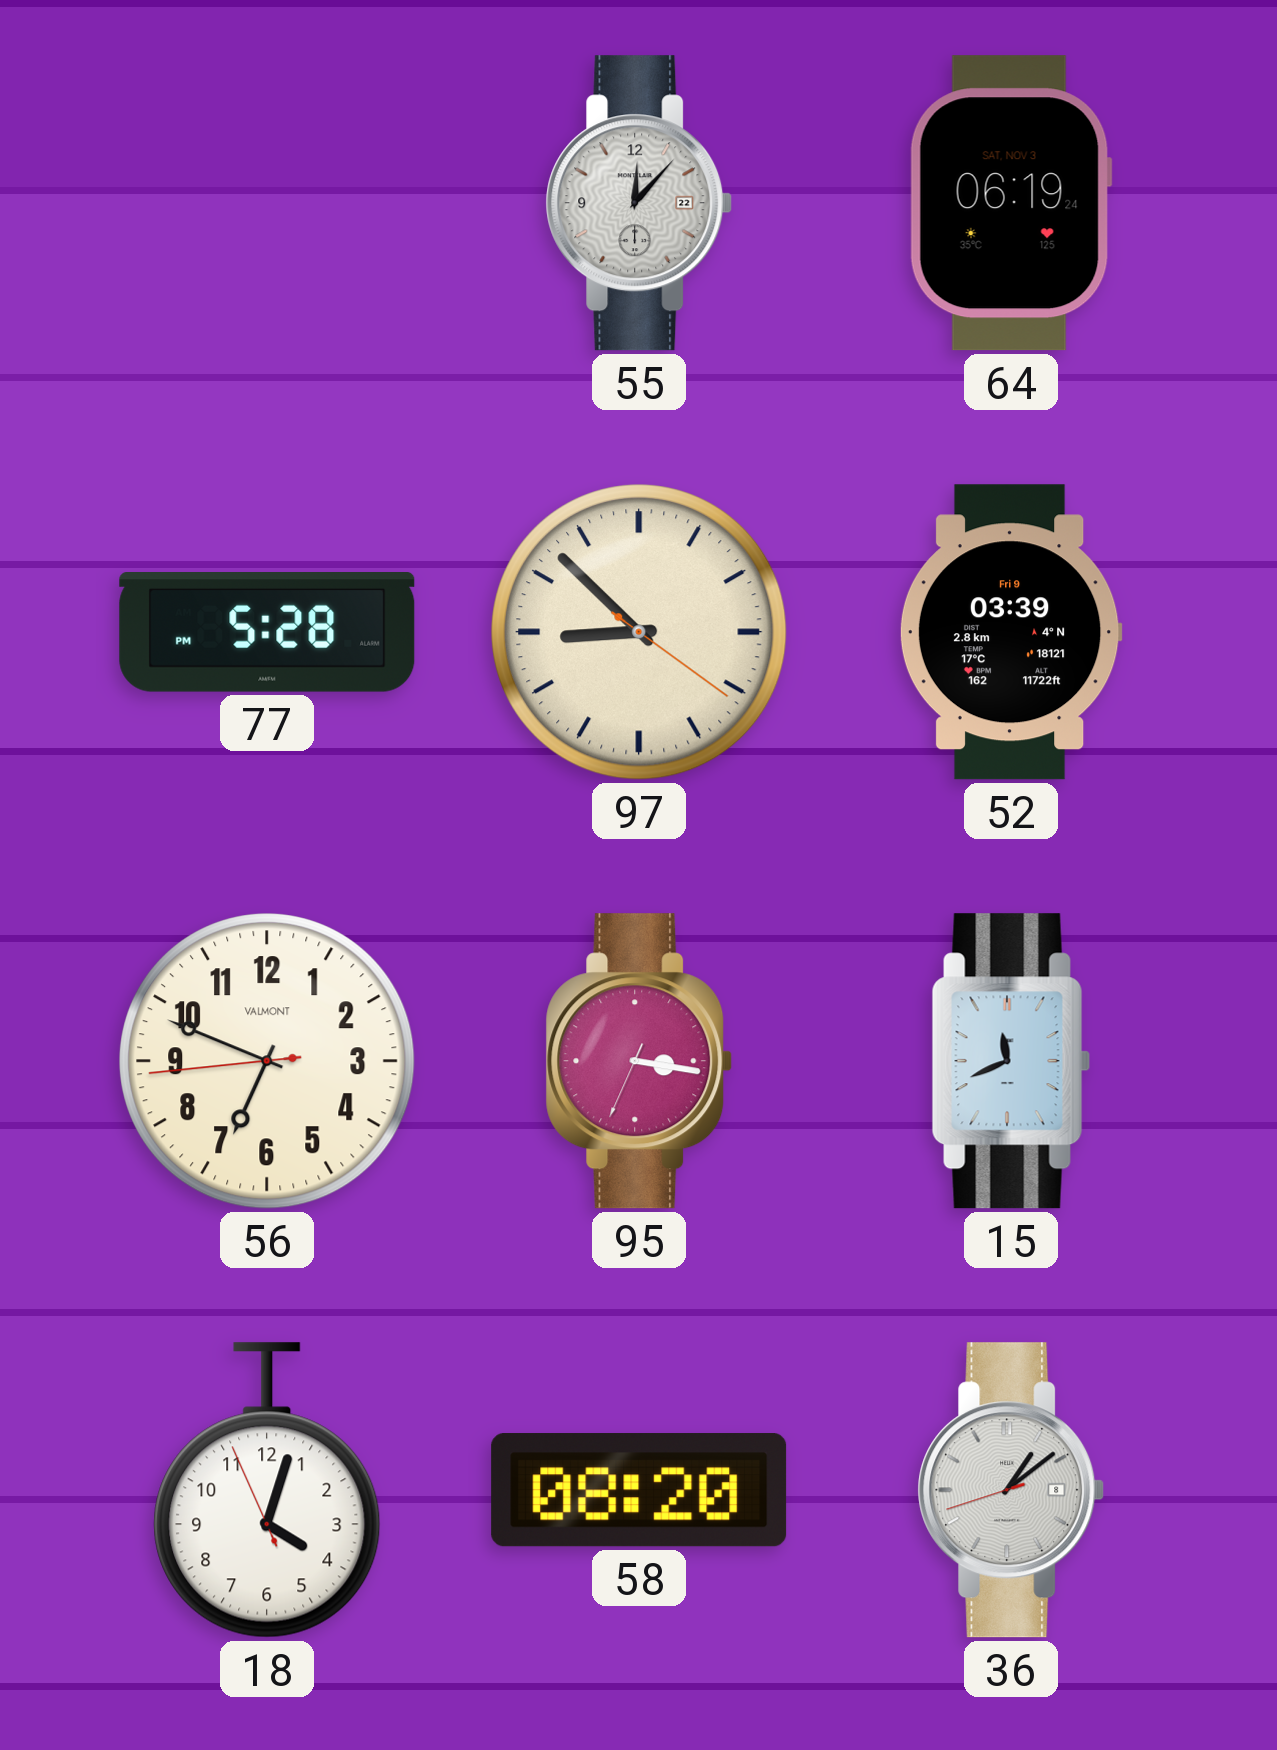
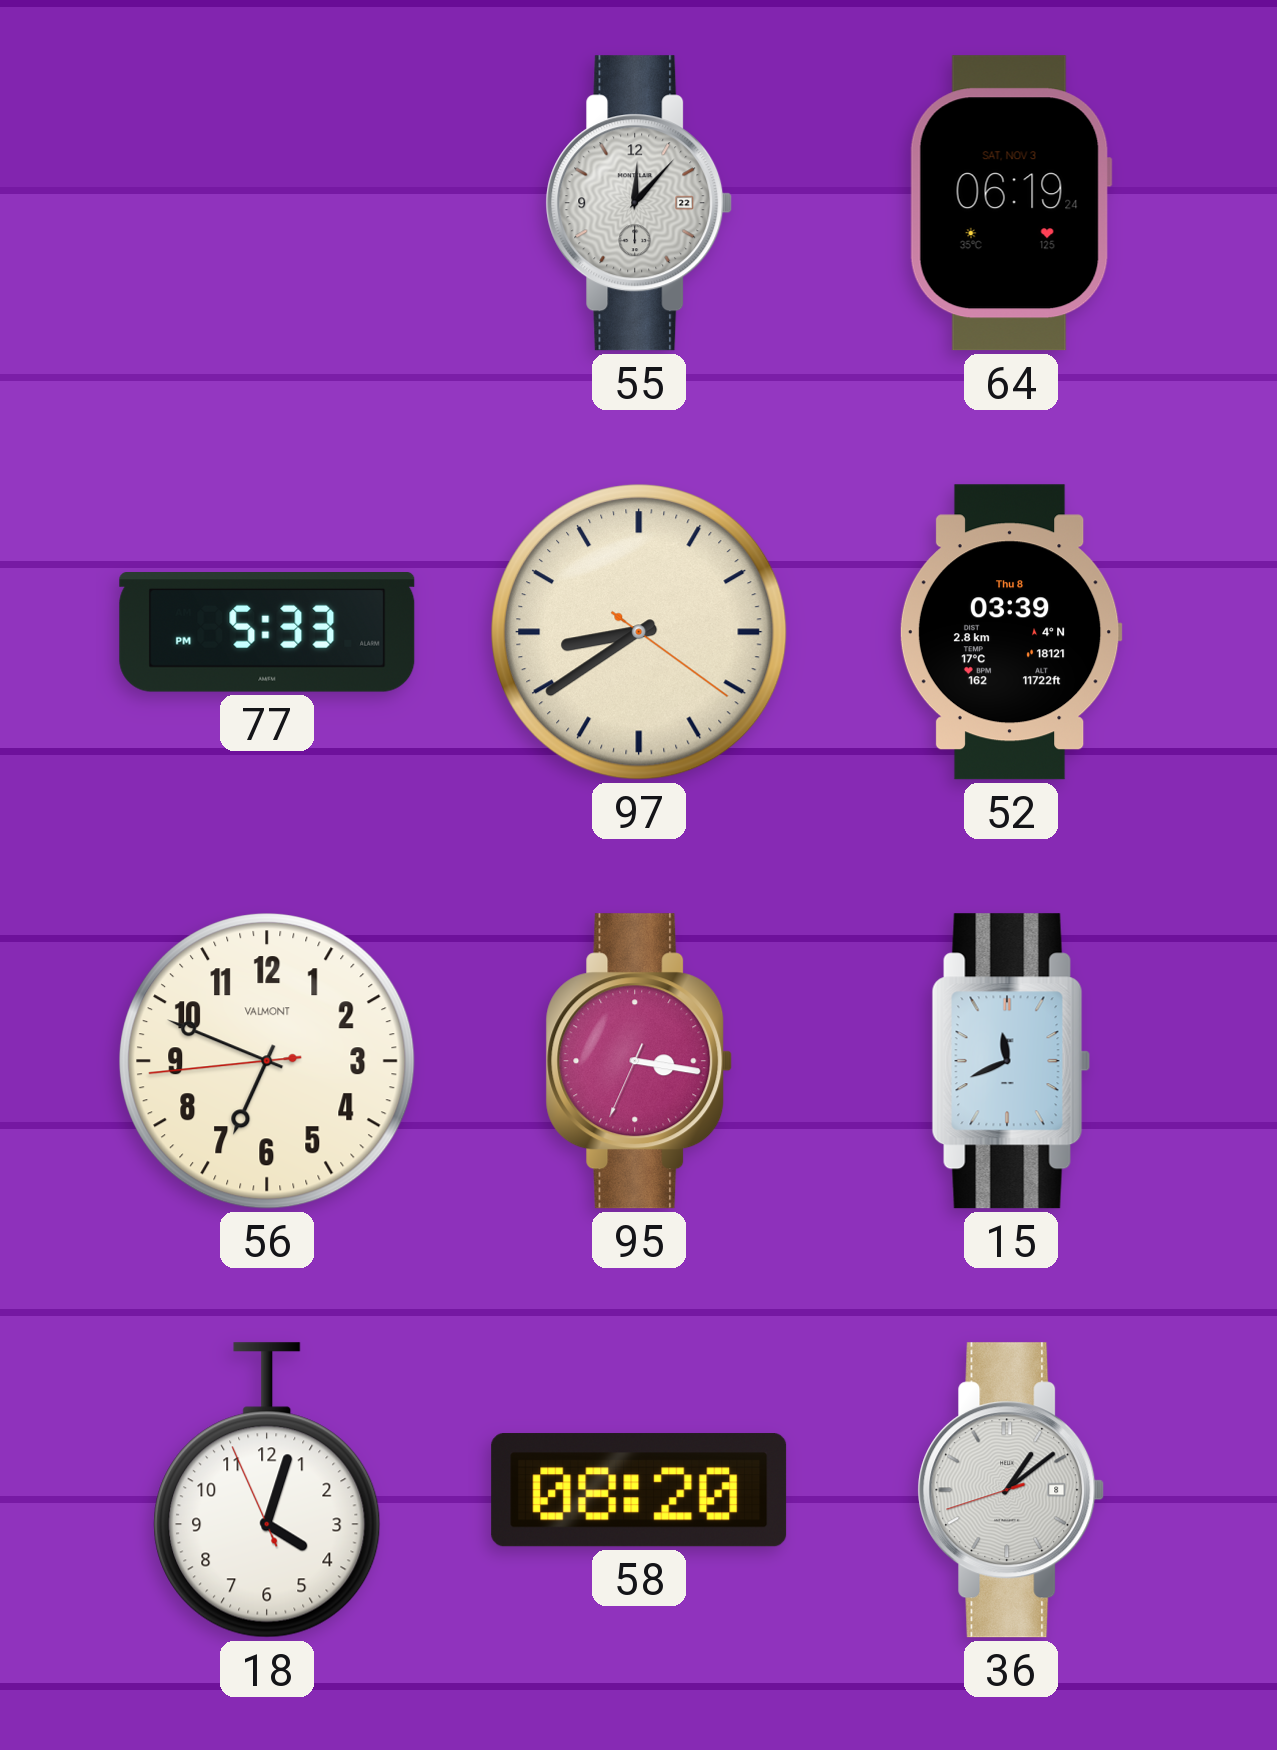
77: 5:28 -> 5:33
97: 8:52 -> 8:39
52 date: Fri 9 -> Thu 8
